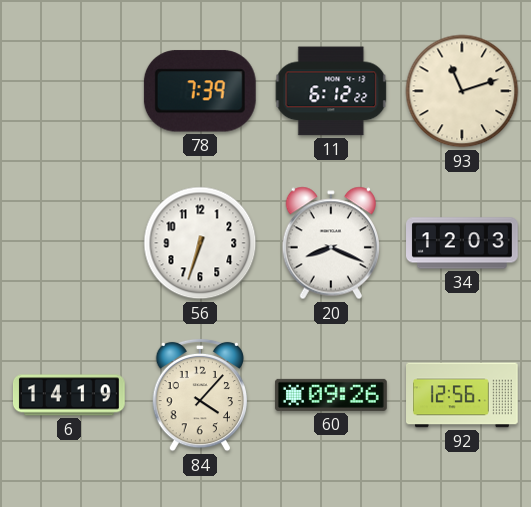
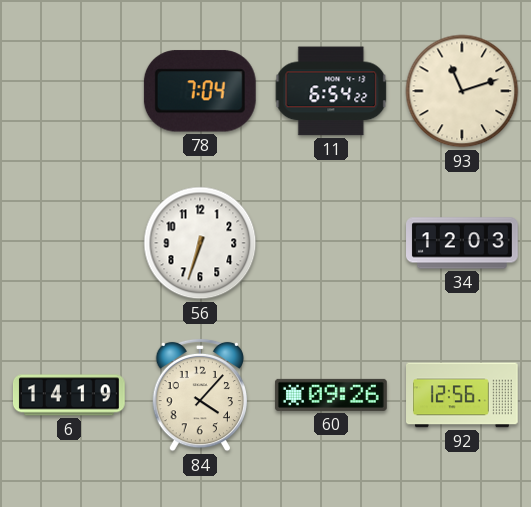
78: 7:39 -> 7:04
11: 6:12 -> 6:54
20: 8:19 -> none
